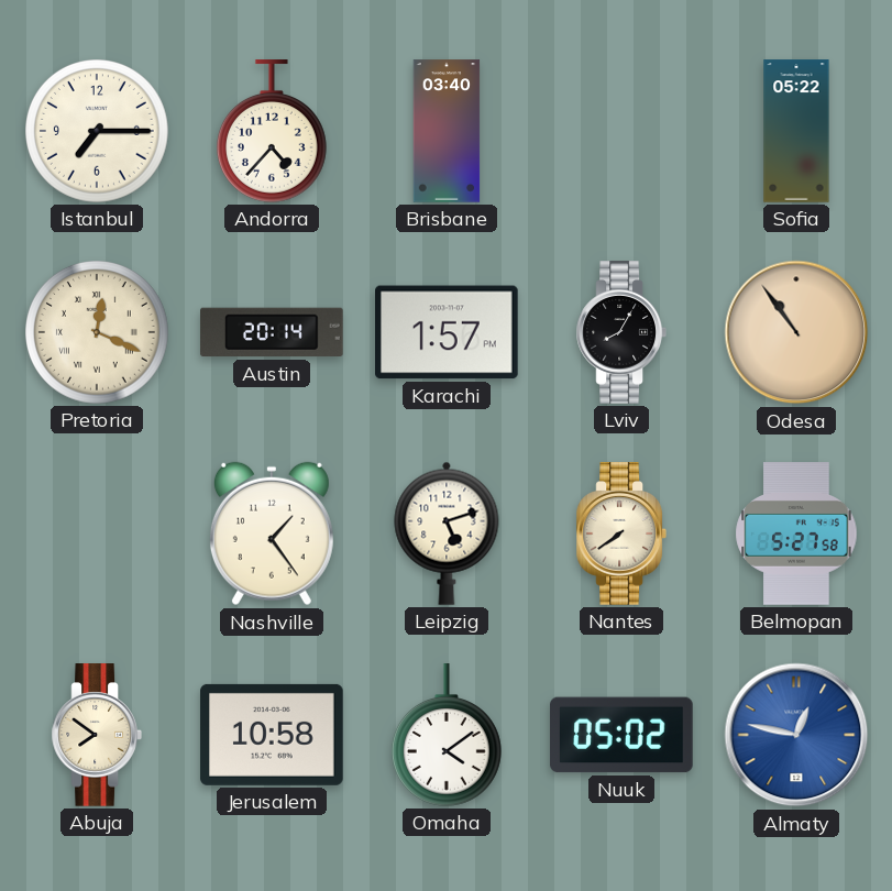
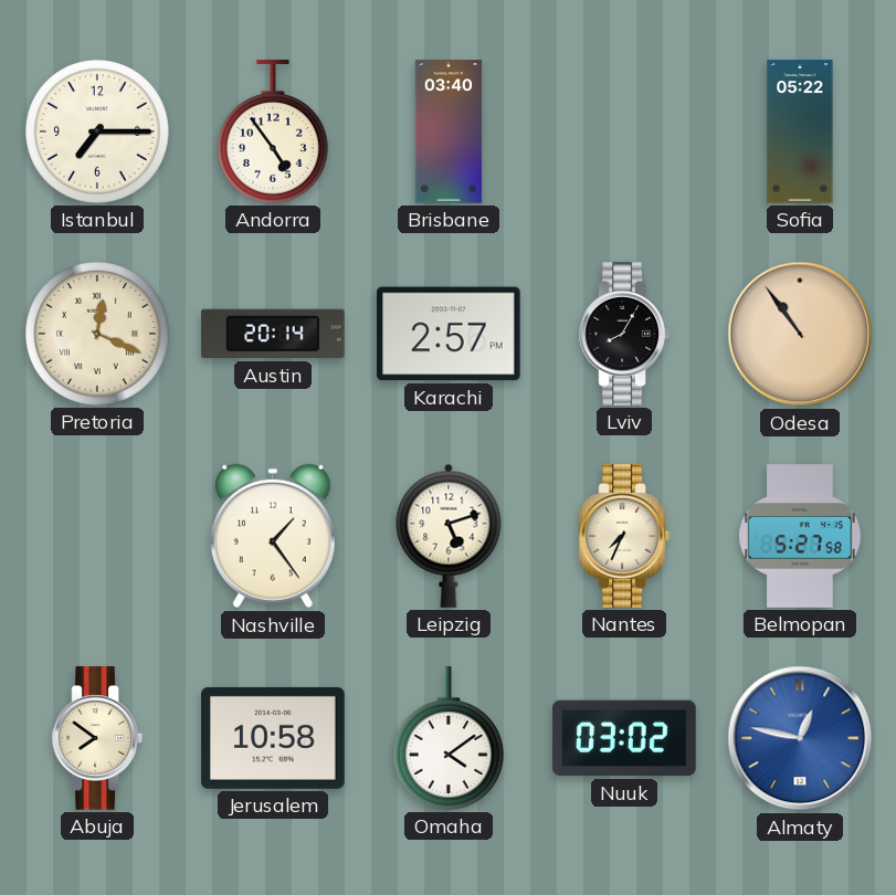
Andorra: 4:37 -> 4:54
Karachi: 1:57 -> 2:57
Nantes: 7:39 -> 7:34
Nuuk: 05:02 -> 03:02
